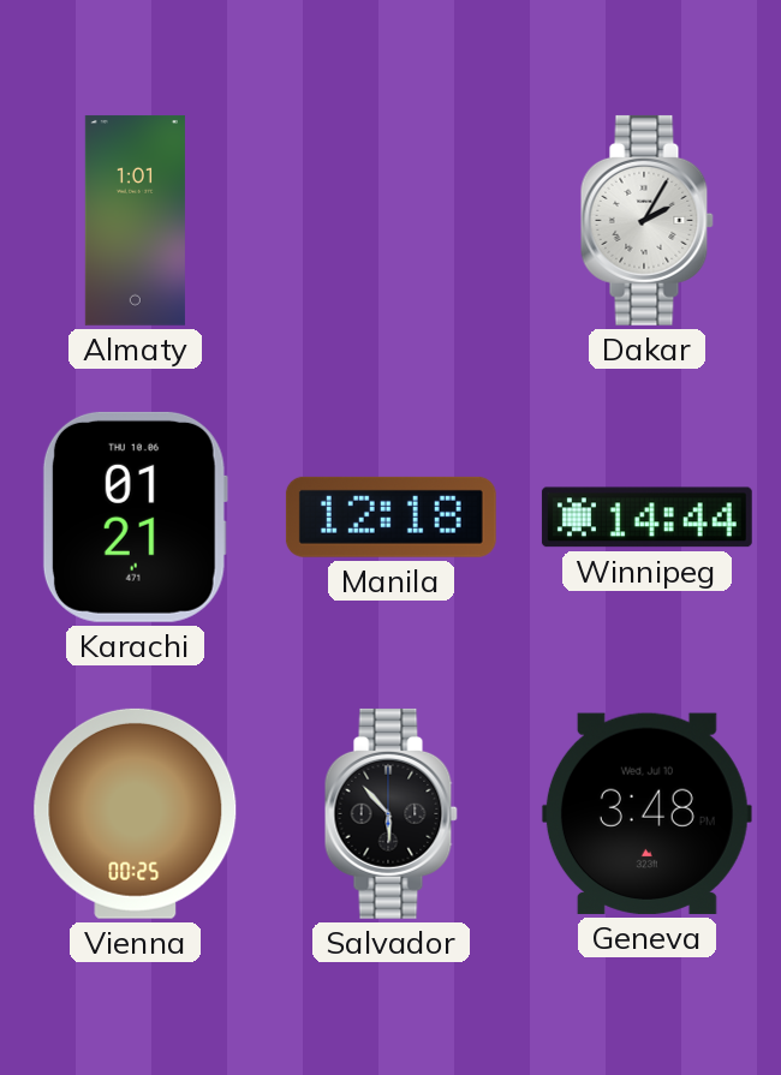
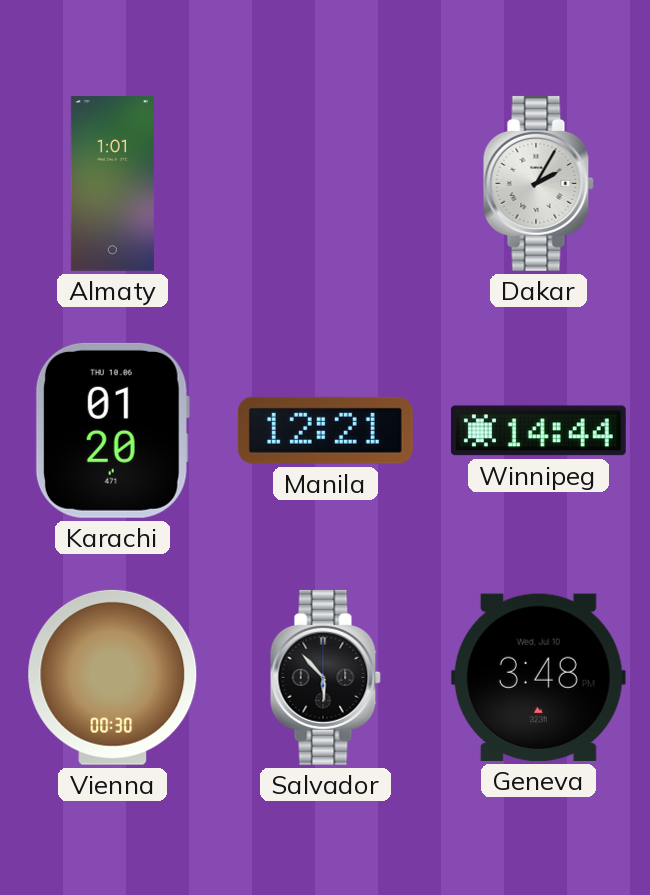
Karachi: 01:21 -> 01:20
Manila: 12:18 -> 12:21
Vienna: 00:25 -> 00:30
